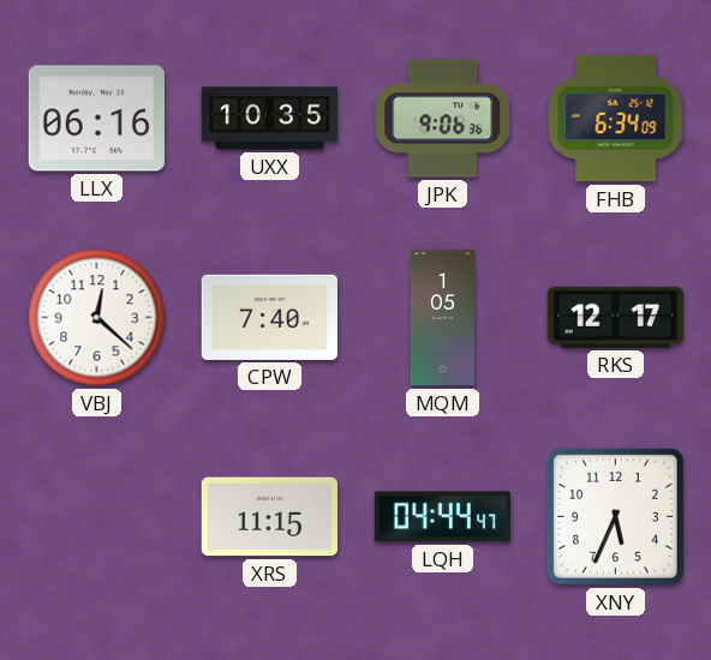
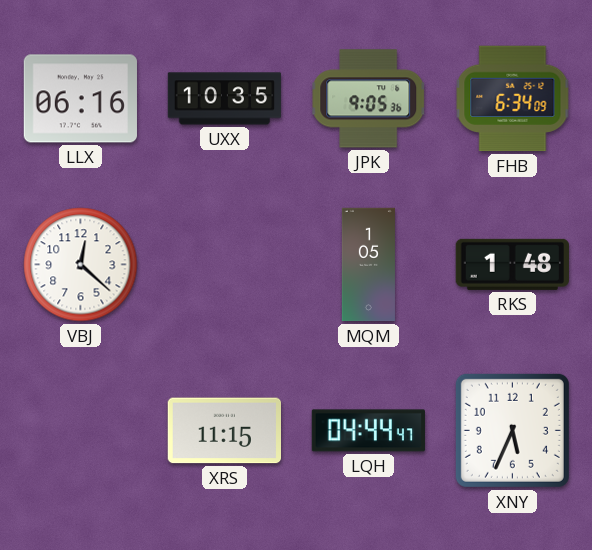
JPK: 9:06 -> 9:05
CPW: 7:40 -> none
RKS: 12:17 -> 1:48
